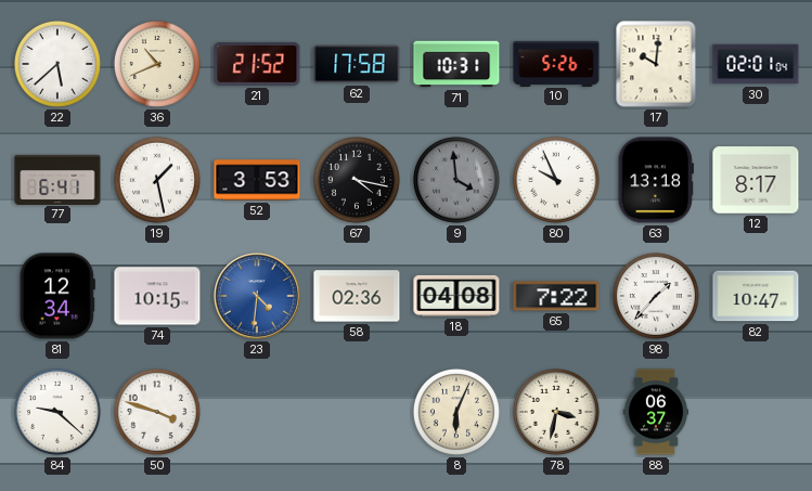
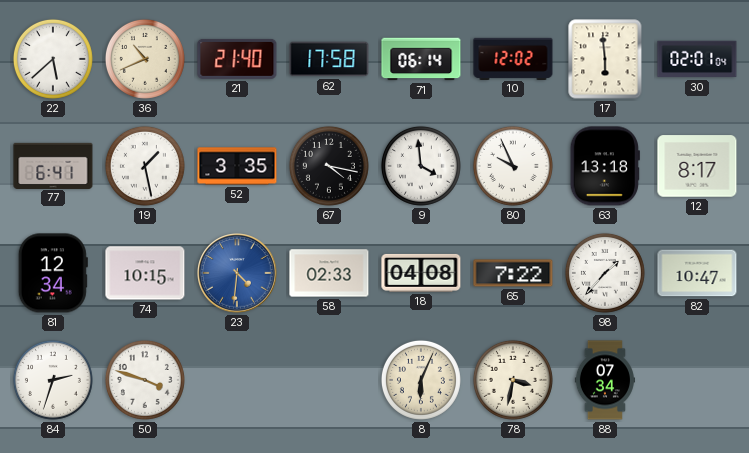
21: 21:52 -> 21:40
71: 10:31 -> 06:14
10: 5:26 -> 12:02
17: 10:01 -> 5:59
52: 3:53 -> 3:35
9 dial: grey -> white
58: 02:36 -> 02:33
84: 9:22 -> 2:33
88: 06:37 -> 07:34
